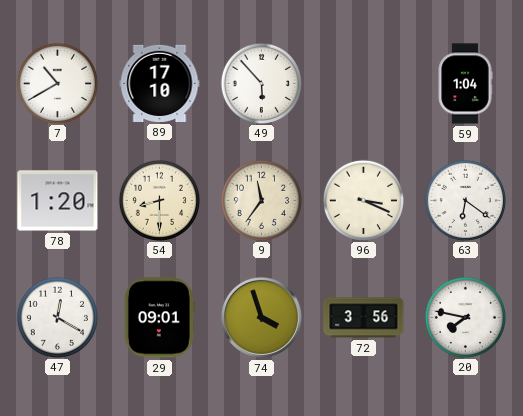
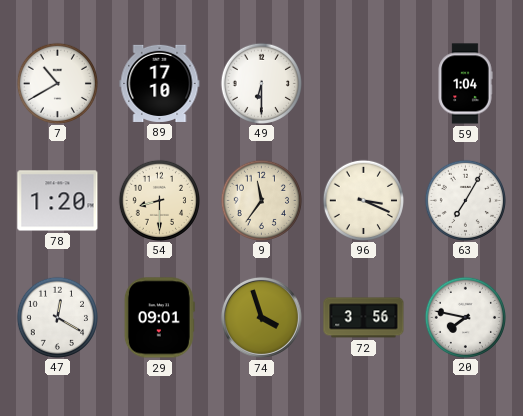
49: 5:53 -> 6:30
63: 6:21 -> 7:05
